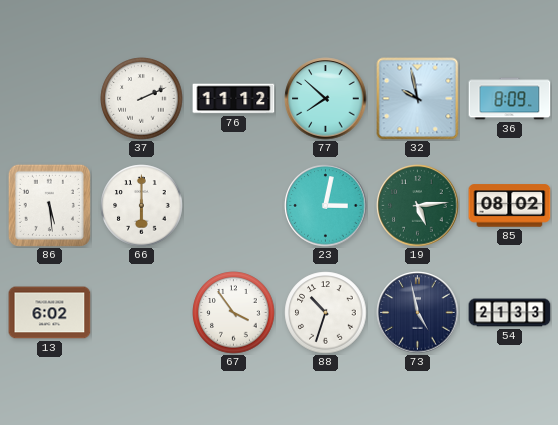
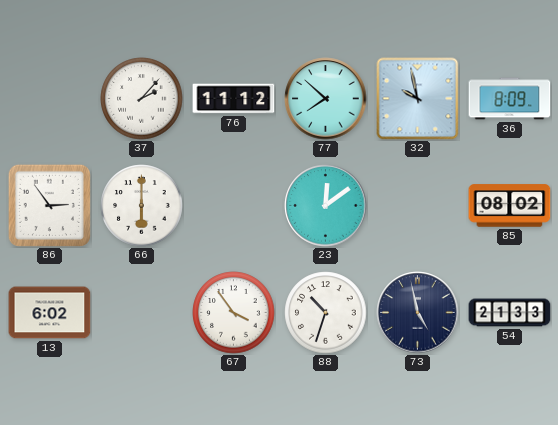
37: 2:11 -> 2:07
86: 5:29 -> 2:54
23: 3:02 -> 12:09
19: 5:14 -> none
